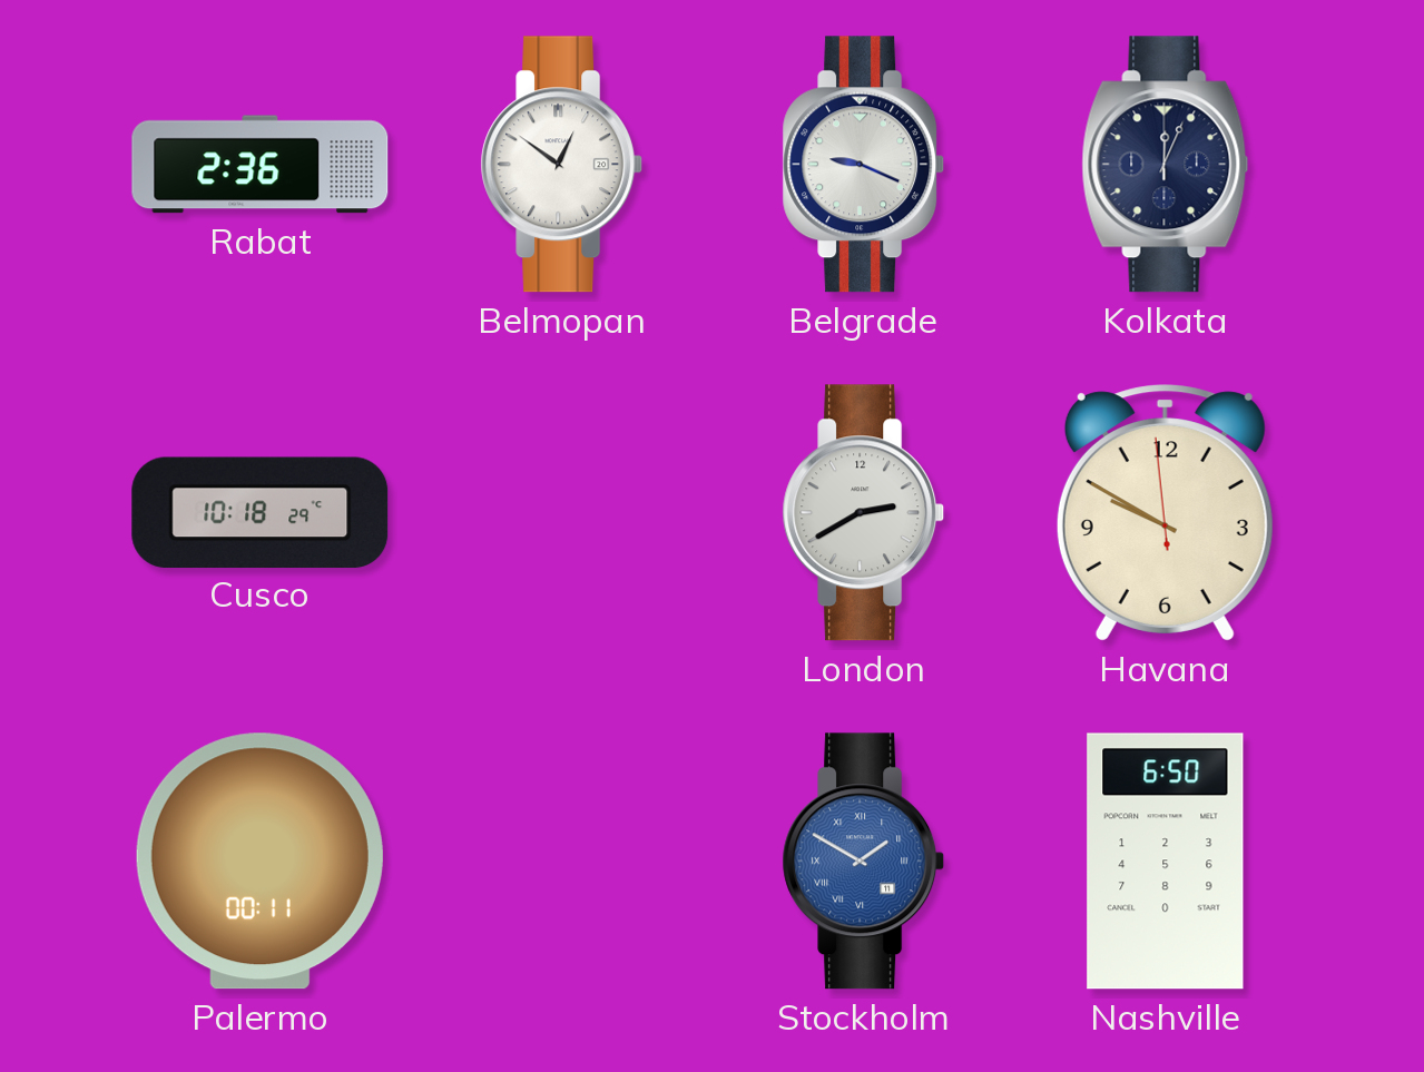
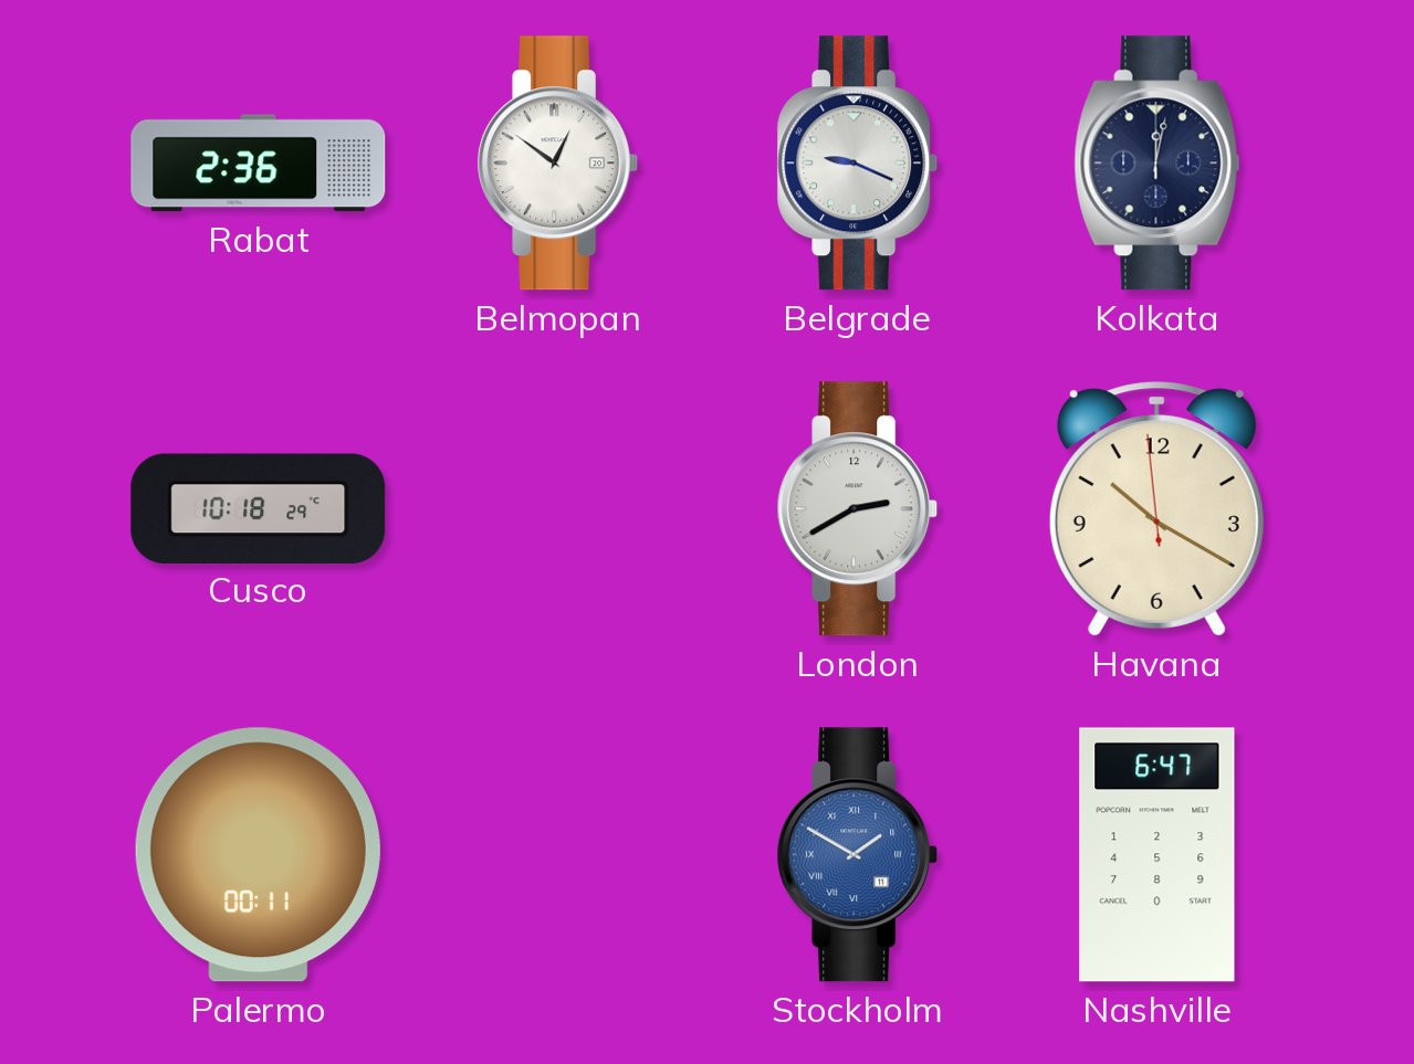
Kolkata: 12:04 -> 12:02
Havana: 9:49 -> 10:19
Nashville: 6:50 -> 6:47
